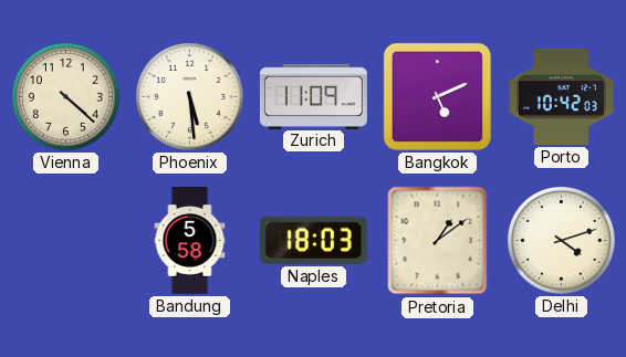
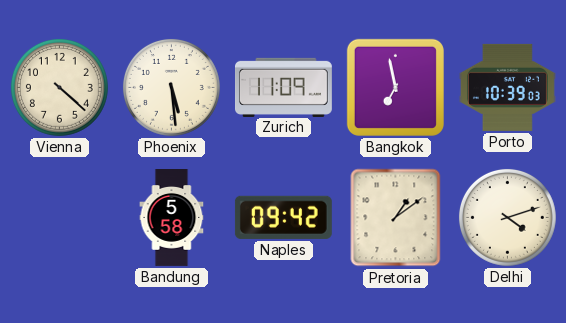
Bangkok: 5:11 -> 6:58
Porto: 10:42 -> 10:39
Naples: 18:03 -> 09:42
